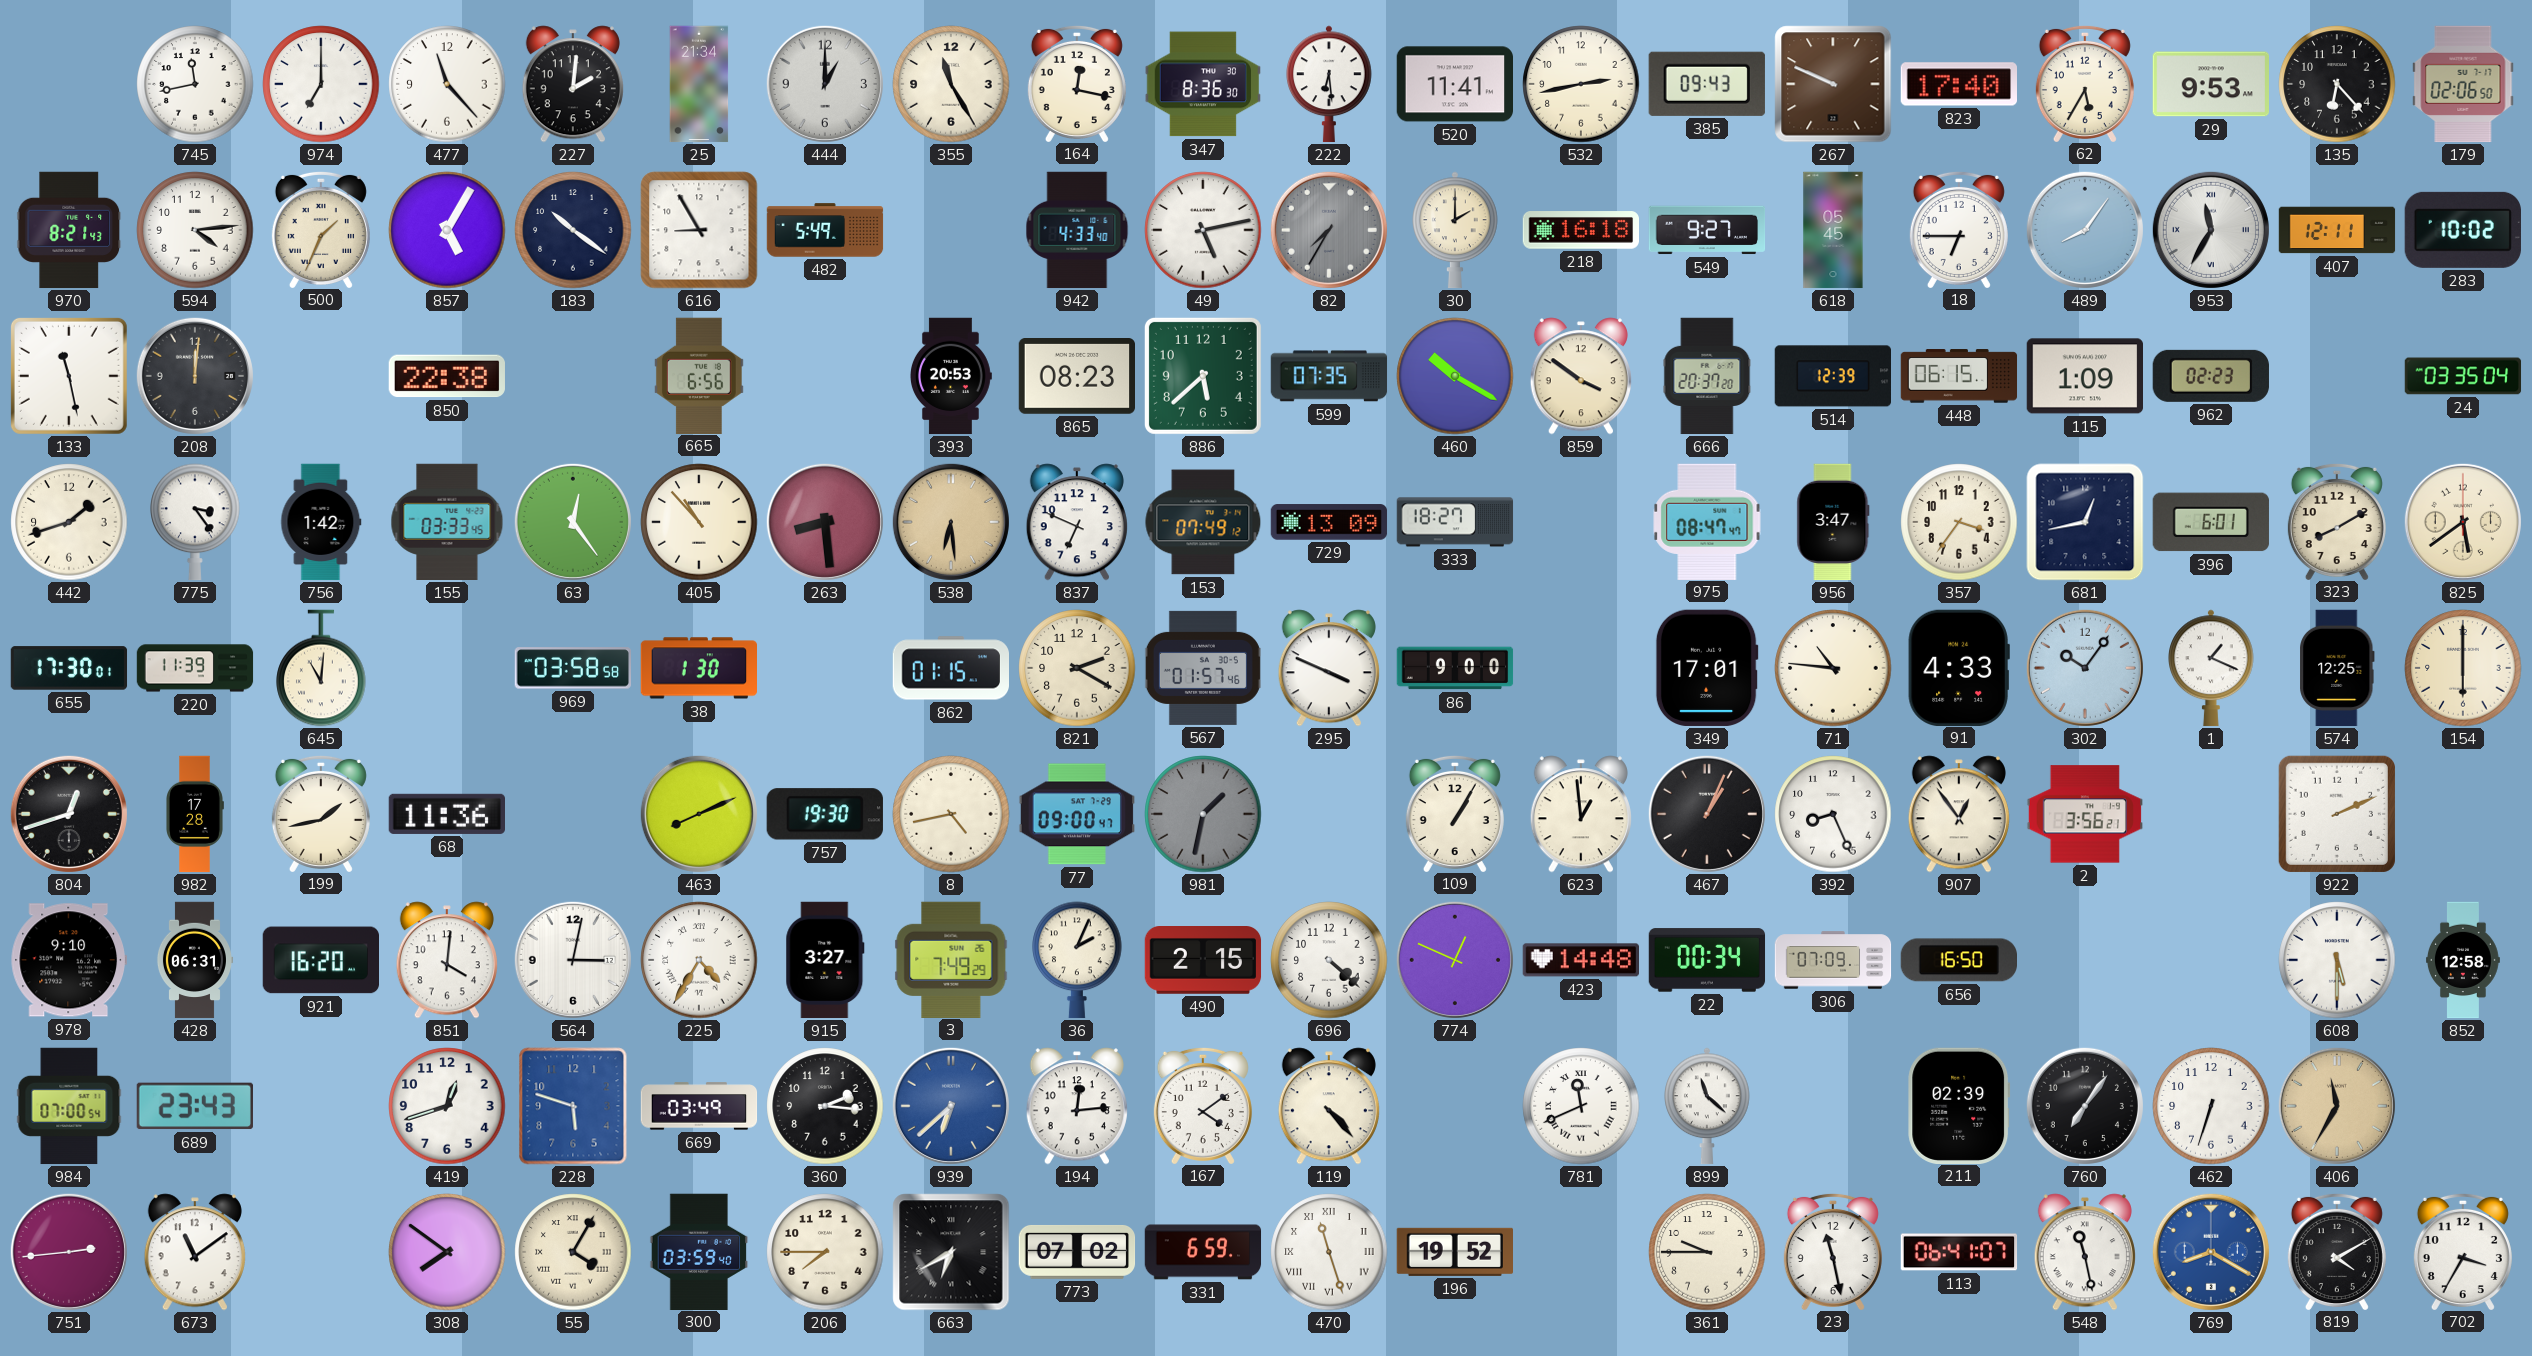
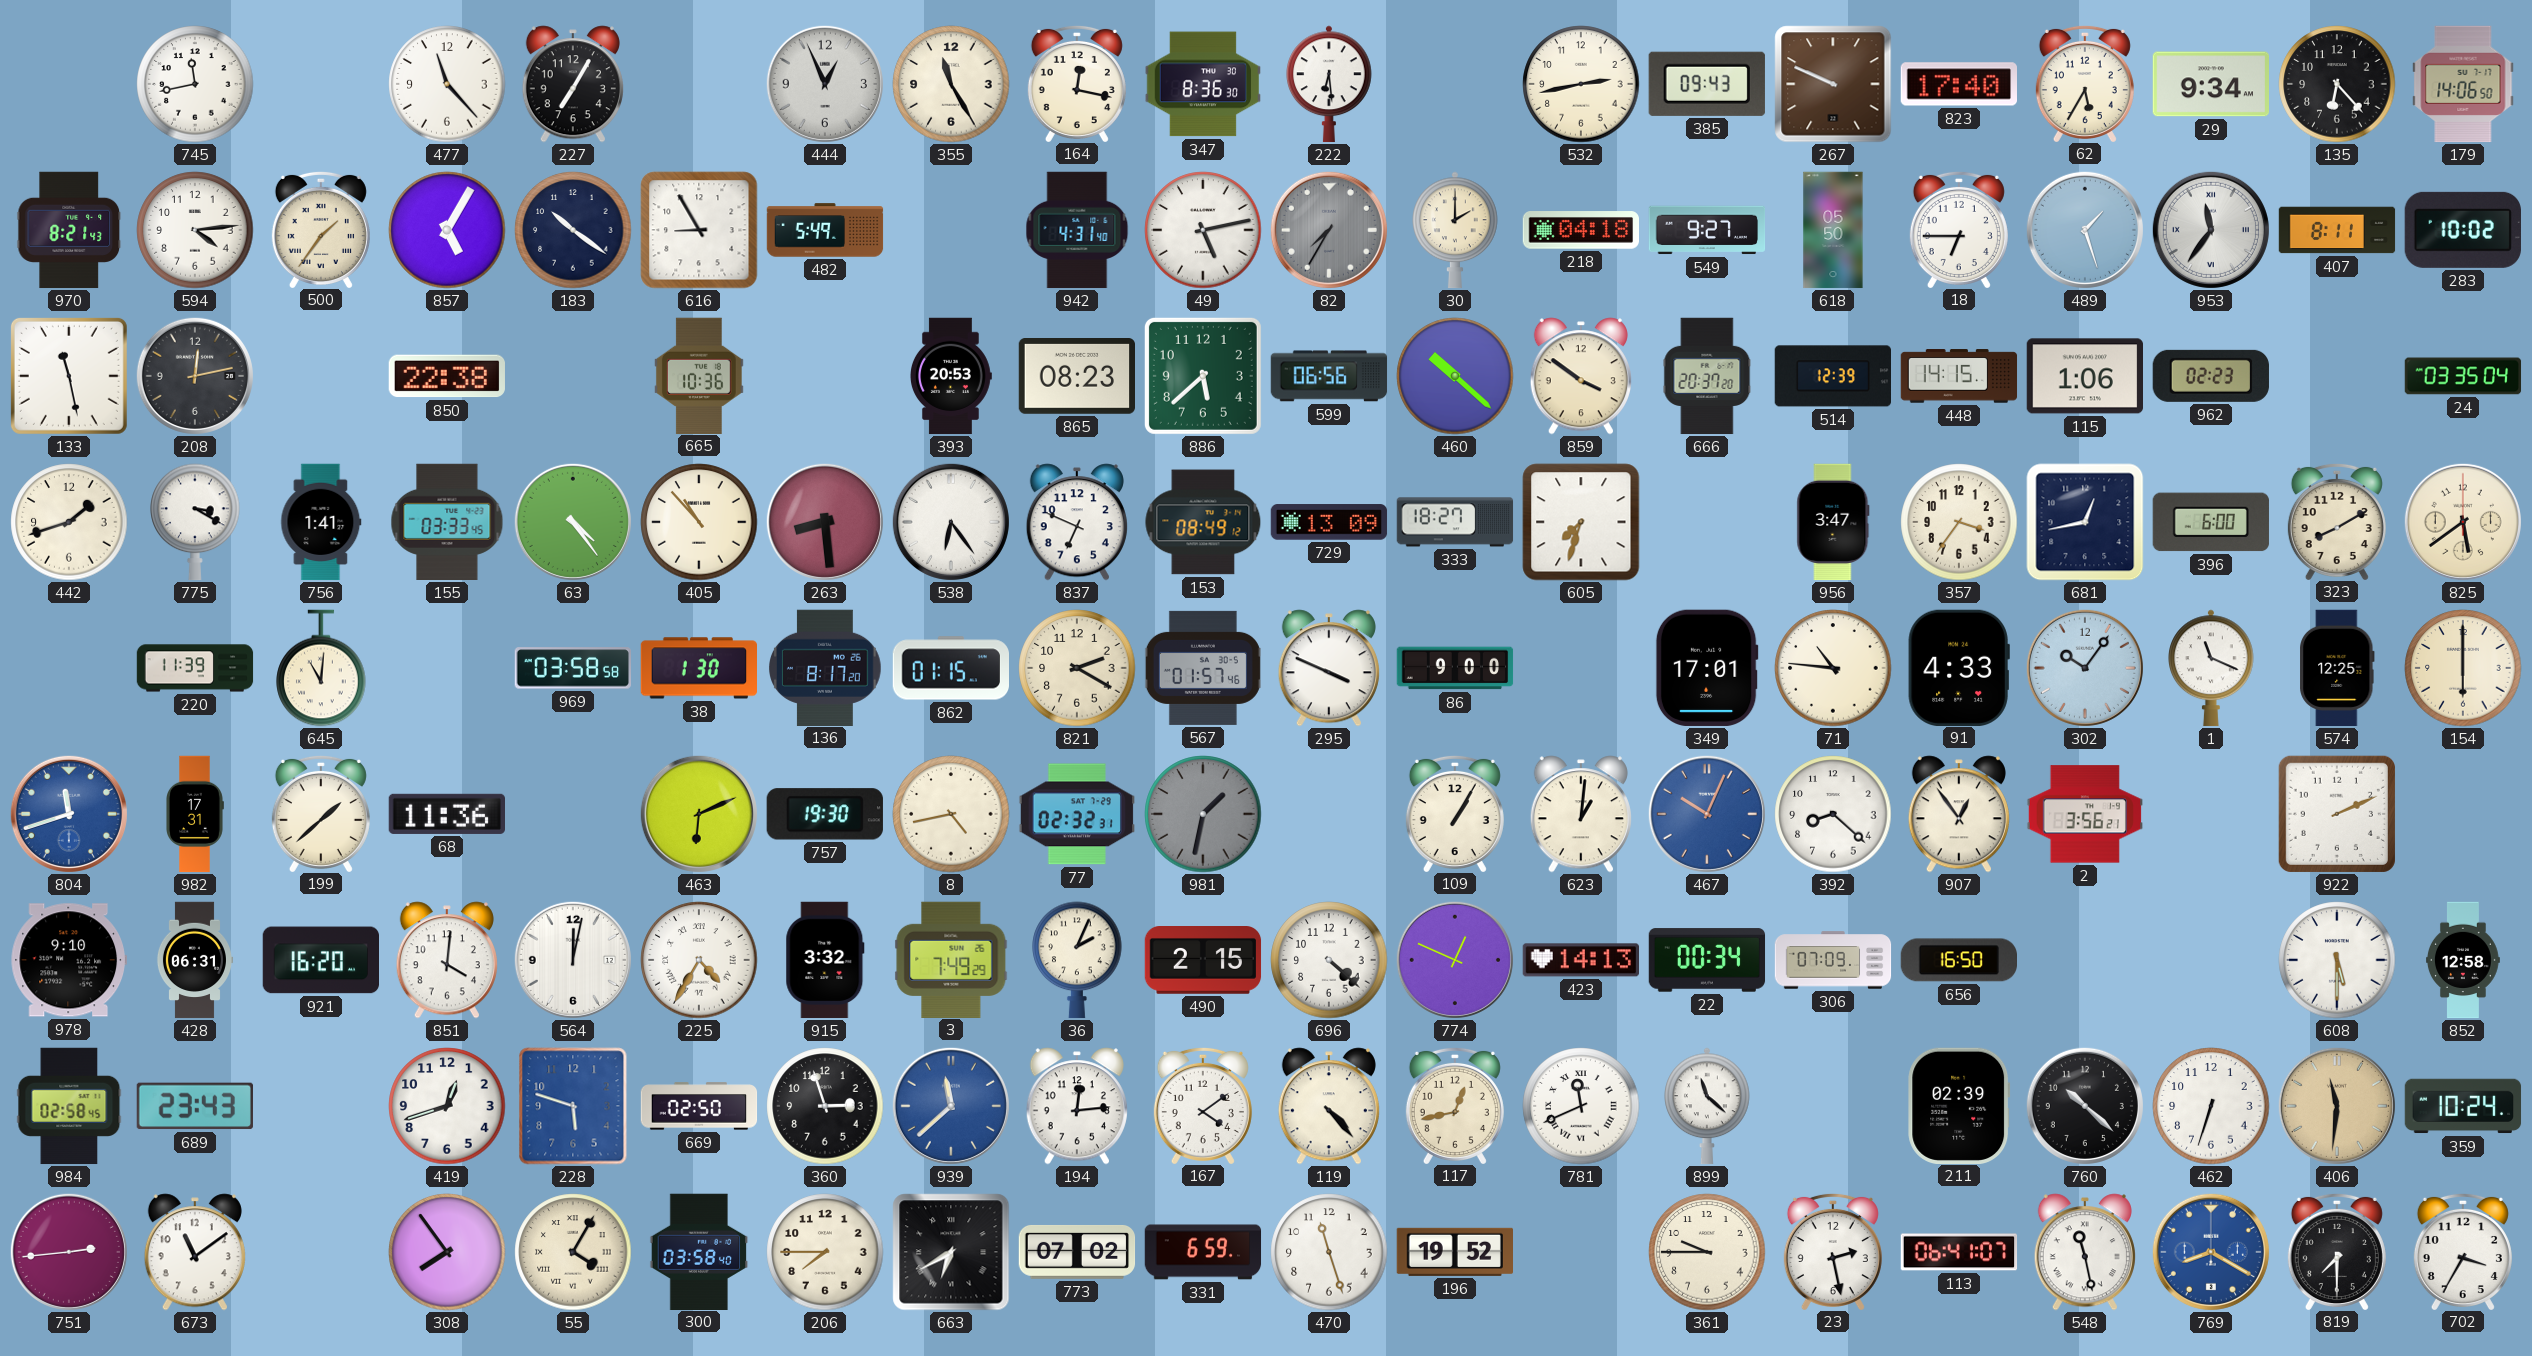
974: 7:00 -> none
227: 2:01 -> 7:05
25: 21:34 -> none
444: 1:00 -> 12:56
520: 11:41 -> none
29: 9:53 -> 9:34
179: 02:06 -> 14:06
500: 1:34 -> 1:36
942: 4:33 -> 4:31
218: 16:18 -> 04:18
618: 05:45 -> 05:50
489: 8:06 -> 1:27
953: 11:35 -> 11:36
407: 12:11 -> 8:11
208: 12:01 -> 12:13
665: 6:56 -> 10:36
599: 07:35 -> 06:56
460: 10:20 -> 10:22
448: 06:15 -> 14:15
115: 1:09 -> 1:06
775: 3:24 -> 3:20
756: 1:42 -> 1:41
63: 12:24 -> 4:24
538: 6:29 -> 6:24
538 dial: champagne -> white
153: 07:49 -> 08:49
605: none -> 7:33
975: 08:47 -> none
396: 6:01 -> 6:00
655: 17:30 -> none
136: none -> 8:17
1: 1:19 -> 11:19
804: 12:42 -> 11:42
804 dial: black -> blue
982: 17:28 -> 17:31
199: 1:43 -> 1:38
463: 8:11 -> 6:11
77: 09:00 -> 02:32
623: 12:59 -> 1:01
467: 1:04 -> 10:04
467 dial: black -> blue
392: 8:26 -> 8:22
564: 3:02 -> 12:02
915: 3:27 -> 3:32
423: 14:48 -> 14:13
984: 07:00 -> 02:58
669: 03:49 -> 02:50
360: 2:16 -> 2:57
939: 6:38 -> 11:38
117: none -> 12:43
760: 7:06 -> 10:22
406: 11:35 -> 11:31
359: none -> 10:24
308: 7:51 -> 7:54
300: 03:59 -> 03:58
470 numerals: Roman -> Arabic
23: 11:28 -> 2:28
819: 4:10 -> 7:30
